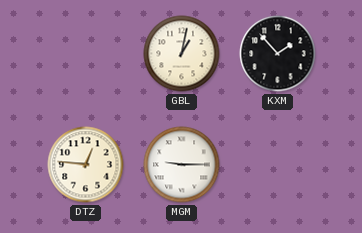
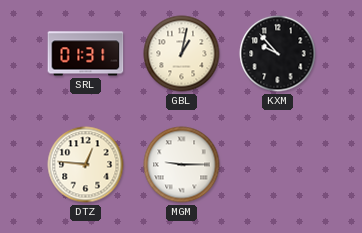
SRL: none -> 01:31
KXM: 1:53 -> 9:53
